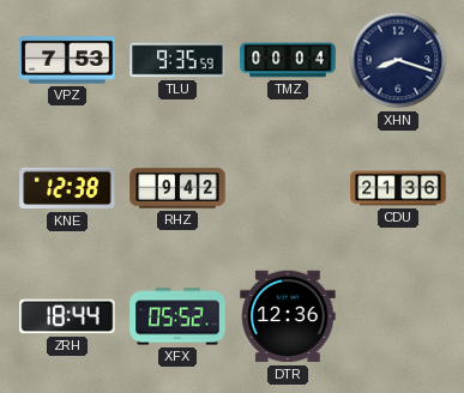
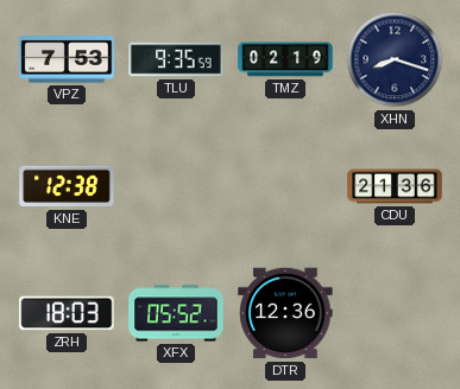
TMZ: 00:04 -> 02:19
RHZ: 9:42 -> none
ZRH: 18:44 -> 18:03
